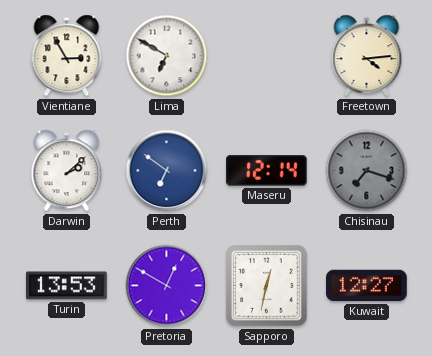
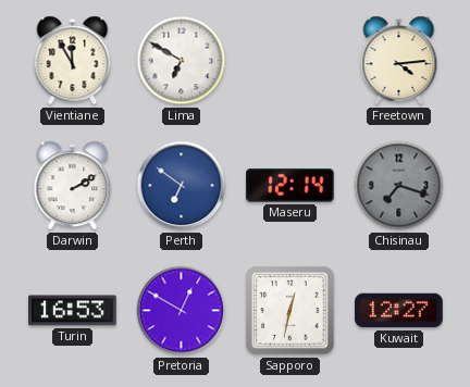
Vientiane: 2:55 -> 11:55
Darwin: 2:08 -> 2:10
Turin: 13:53 -> 16:53
